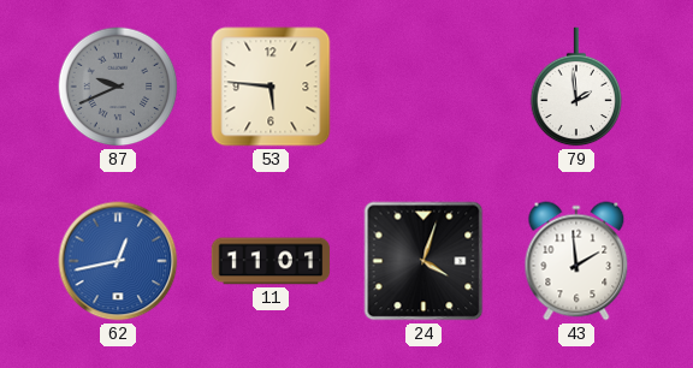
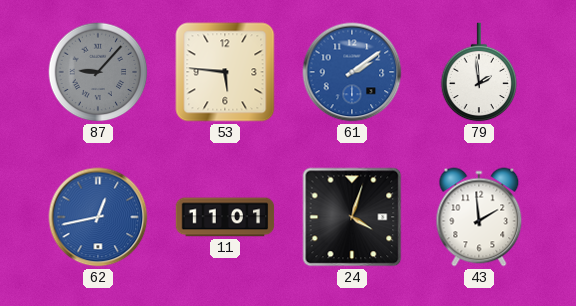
87: 9:41 -> 9:07
61: none -> 2:09
